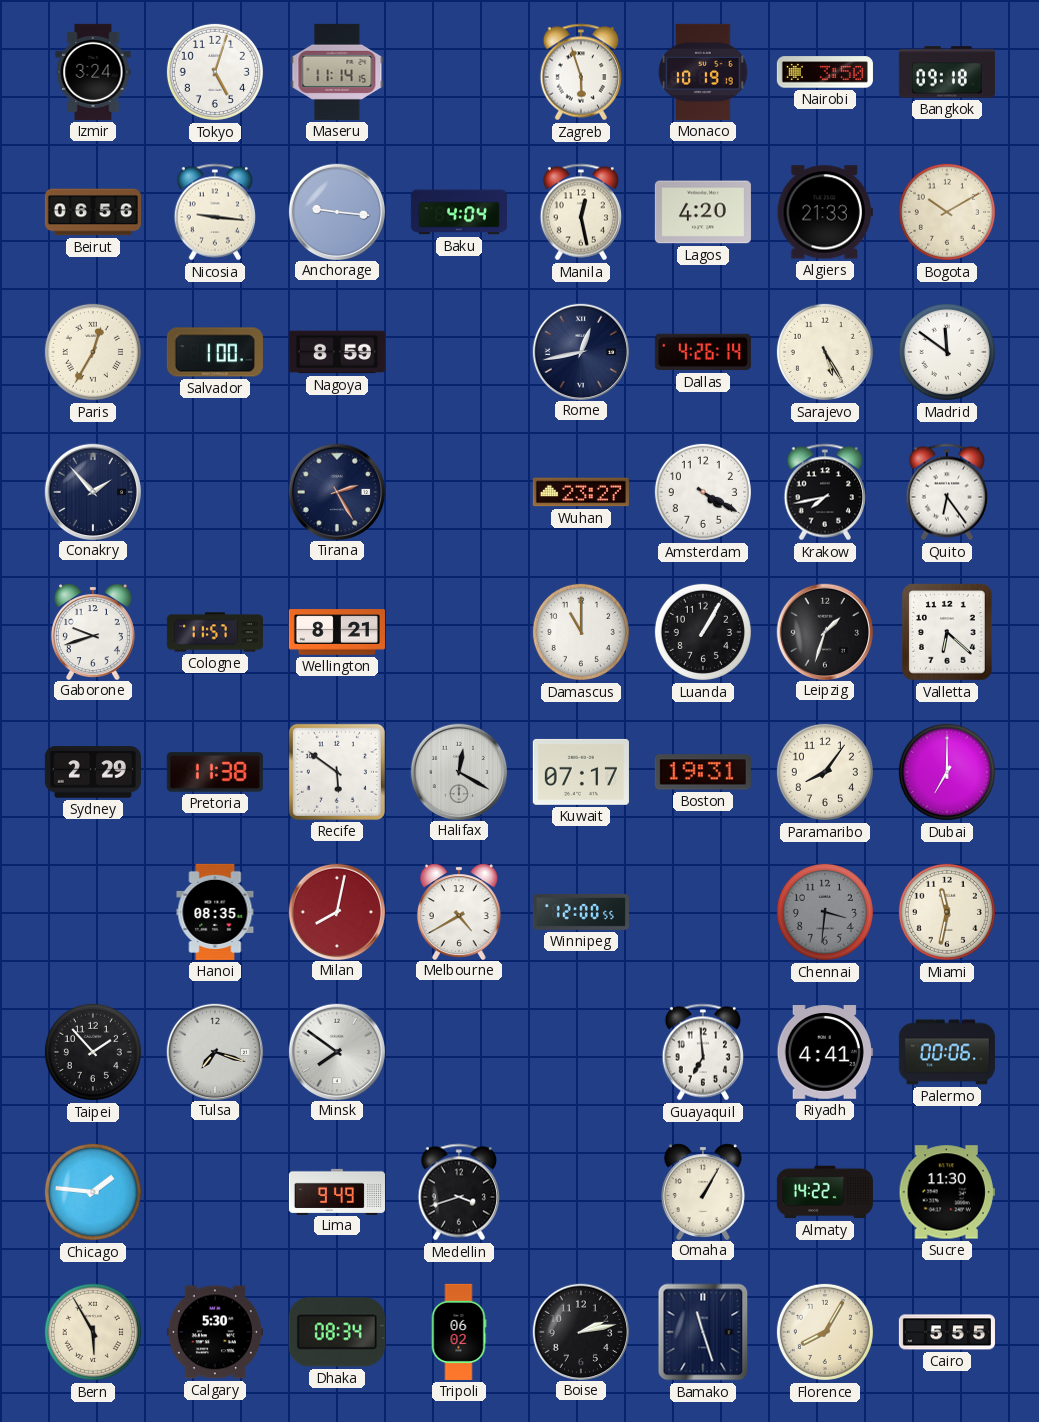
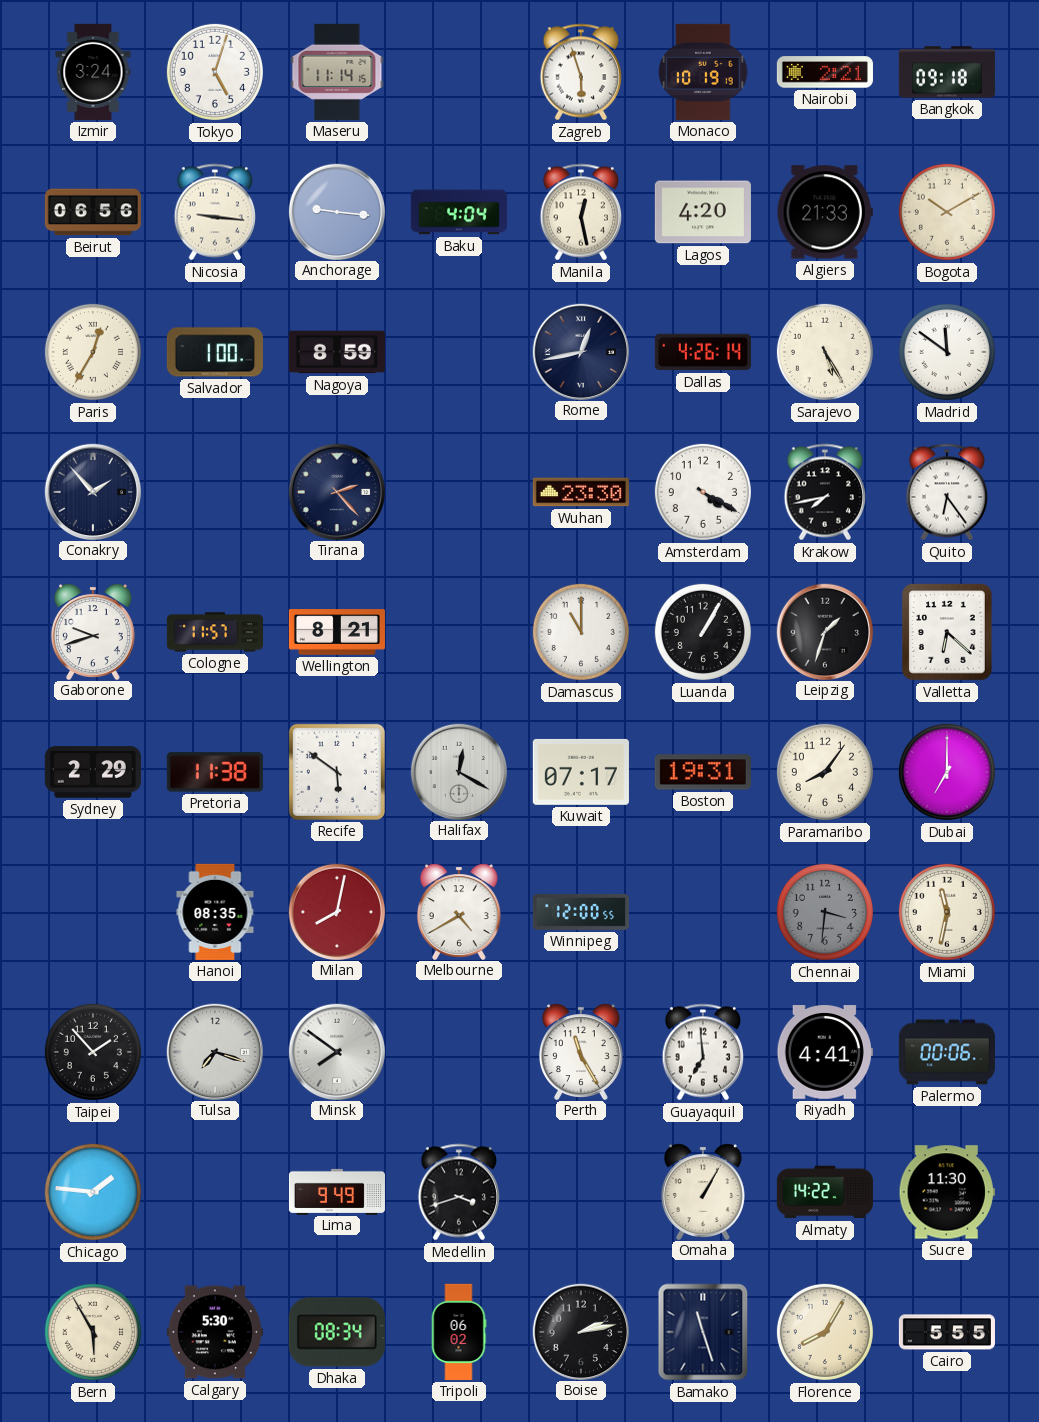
Nairobi: 3:50 -> 2:21
Tirana: 2:25 -> 2:23
Wuhan: 23:27 -> 23:30
Perth: none -> 11:25
